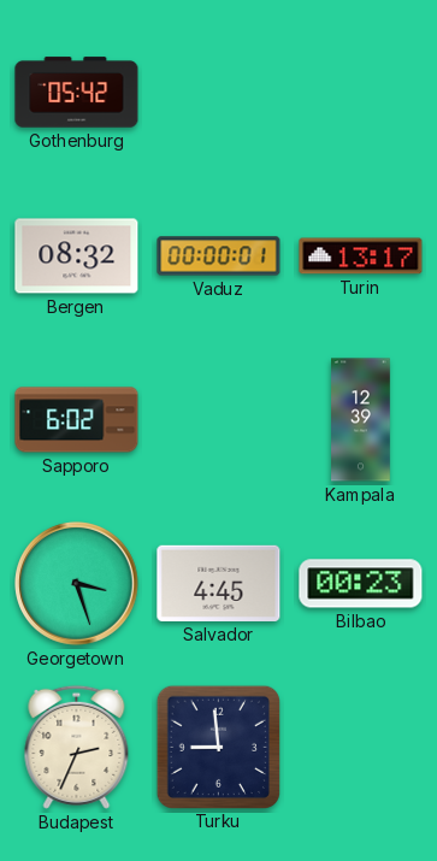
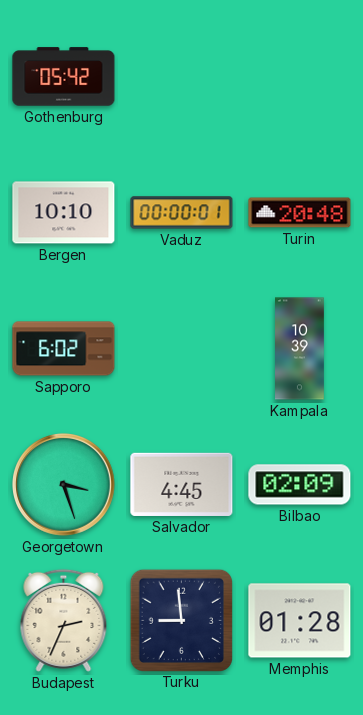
Bergen: 08:32 -> 10:10
Turin: 13:17 -> 20:48
Kampala: 12:39 -> 10:39
Bilbao: 00:23 -> 02:09
Memphis: none -> 01:28
